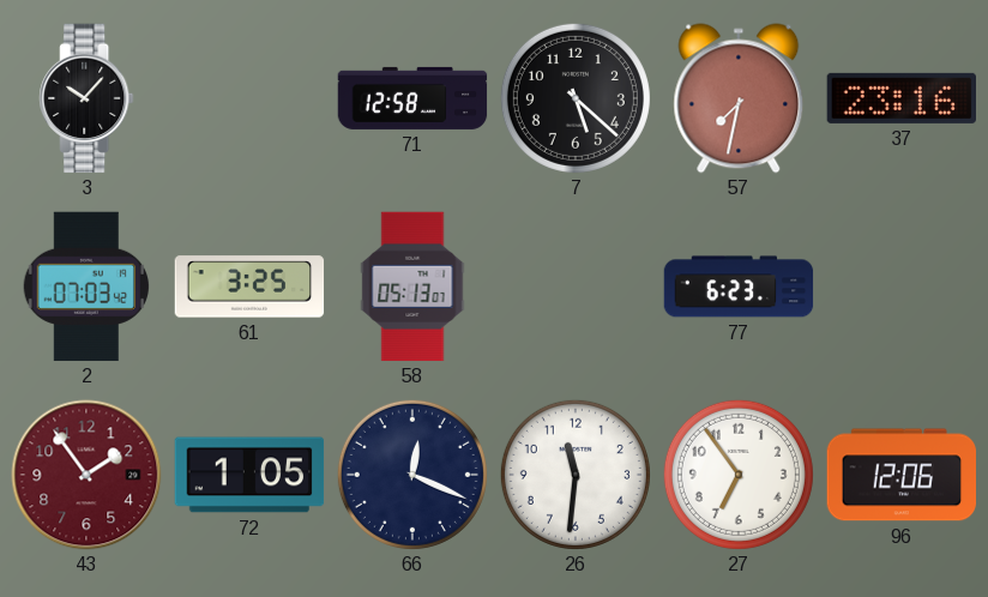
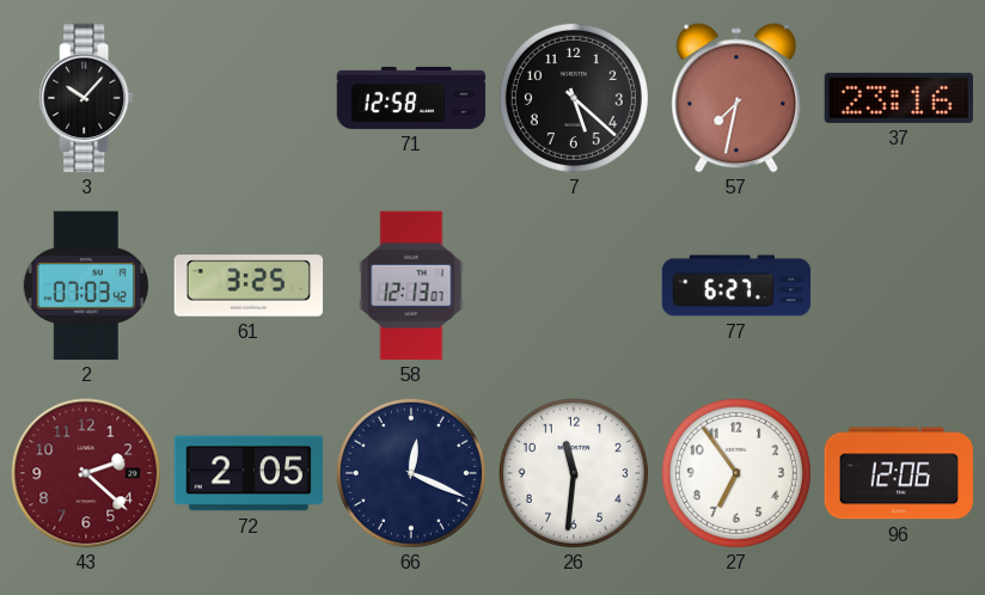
58: 05:13 -> 12:13
77: 6:23 -> 6:27
43: 1:54 -> 2:22
72: 1:05 -> 2:05
